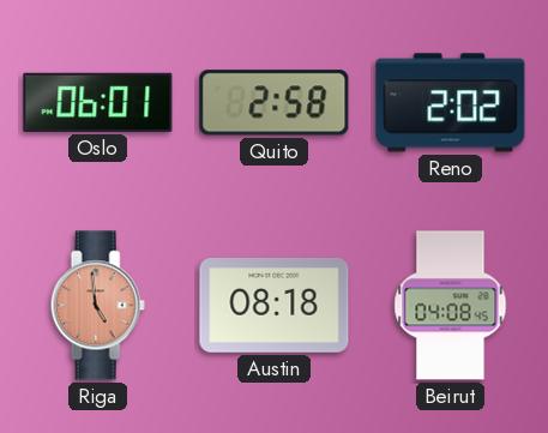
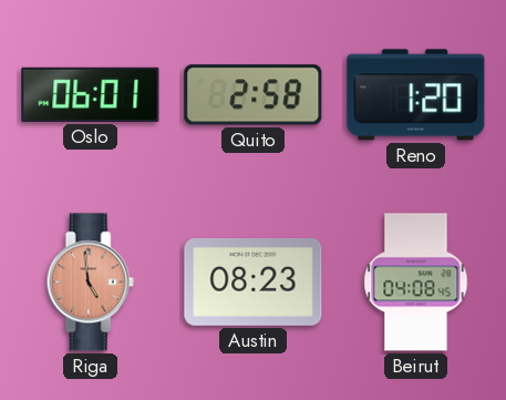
Reno: 2:02 -> 1:20
Austin: 08:18 -> 08:23
